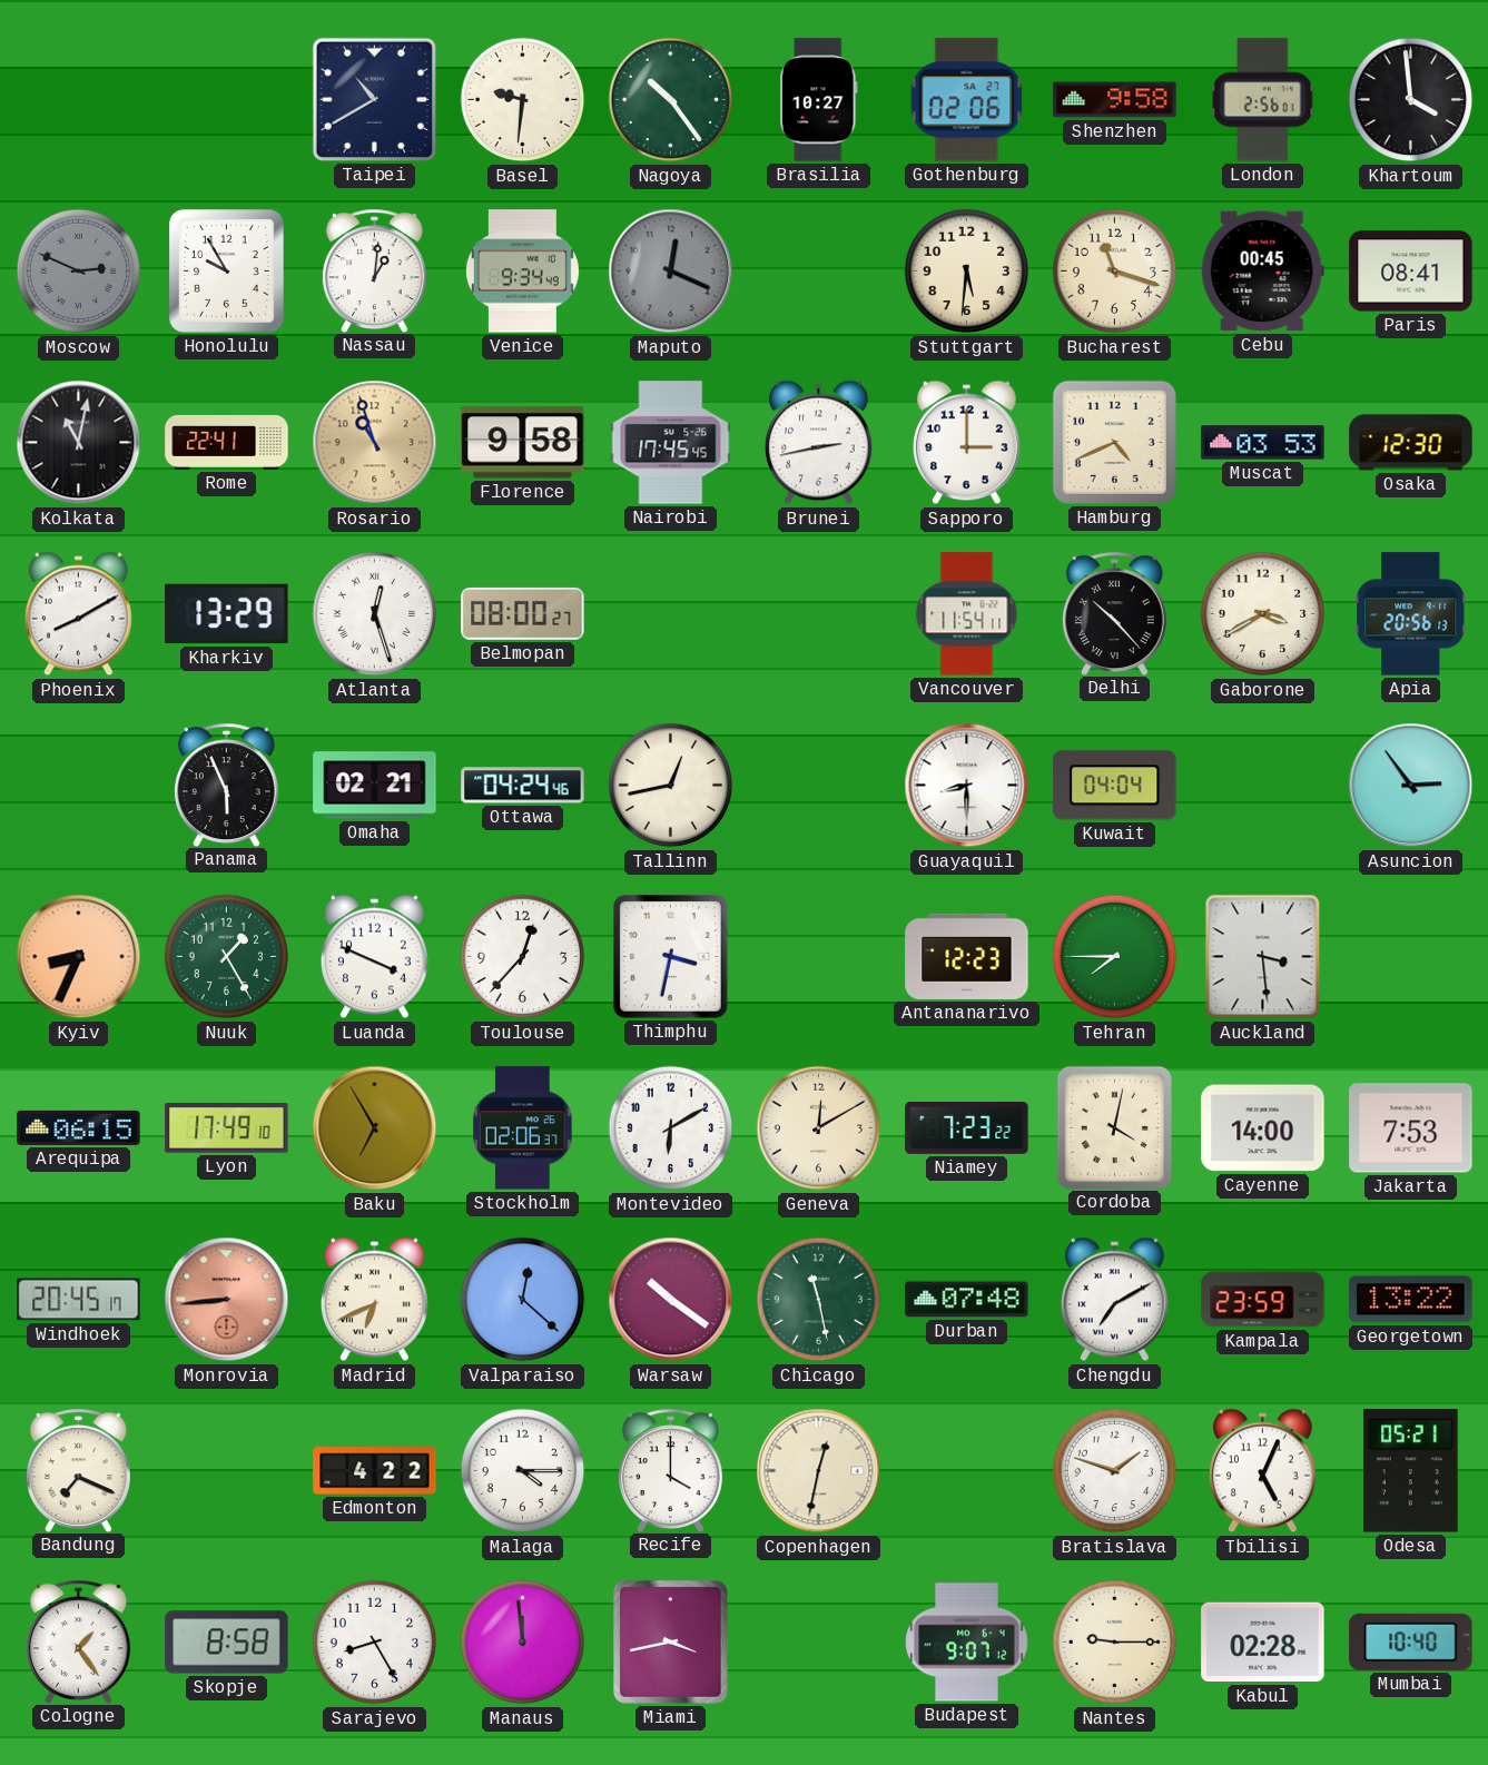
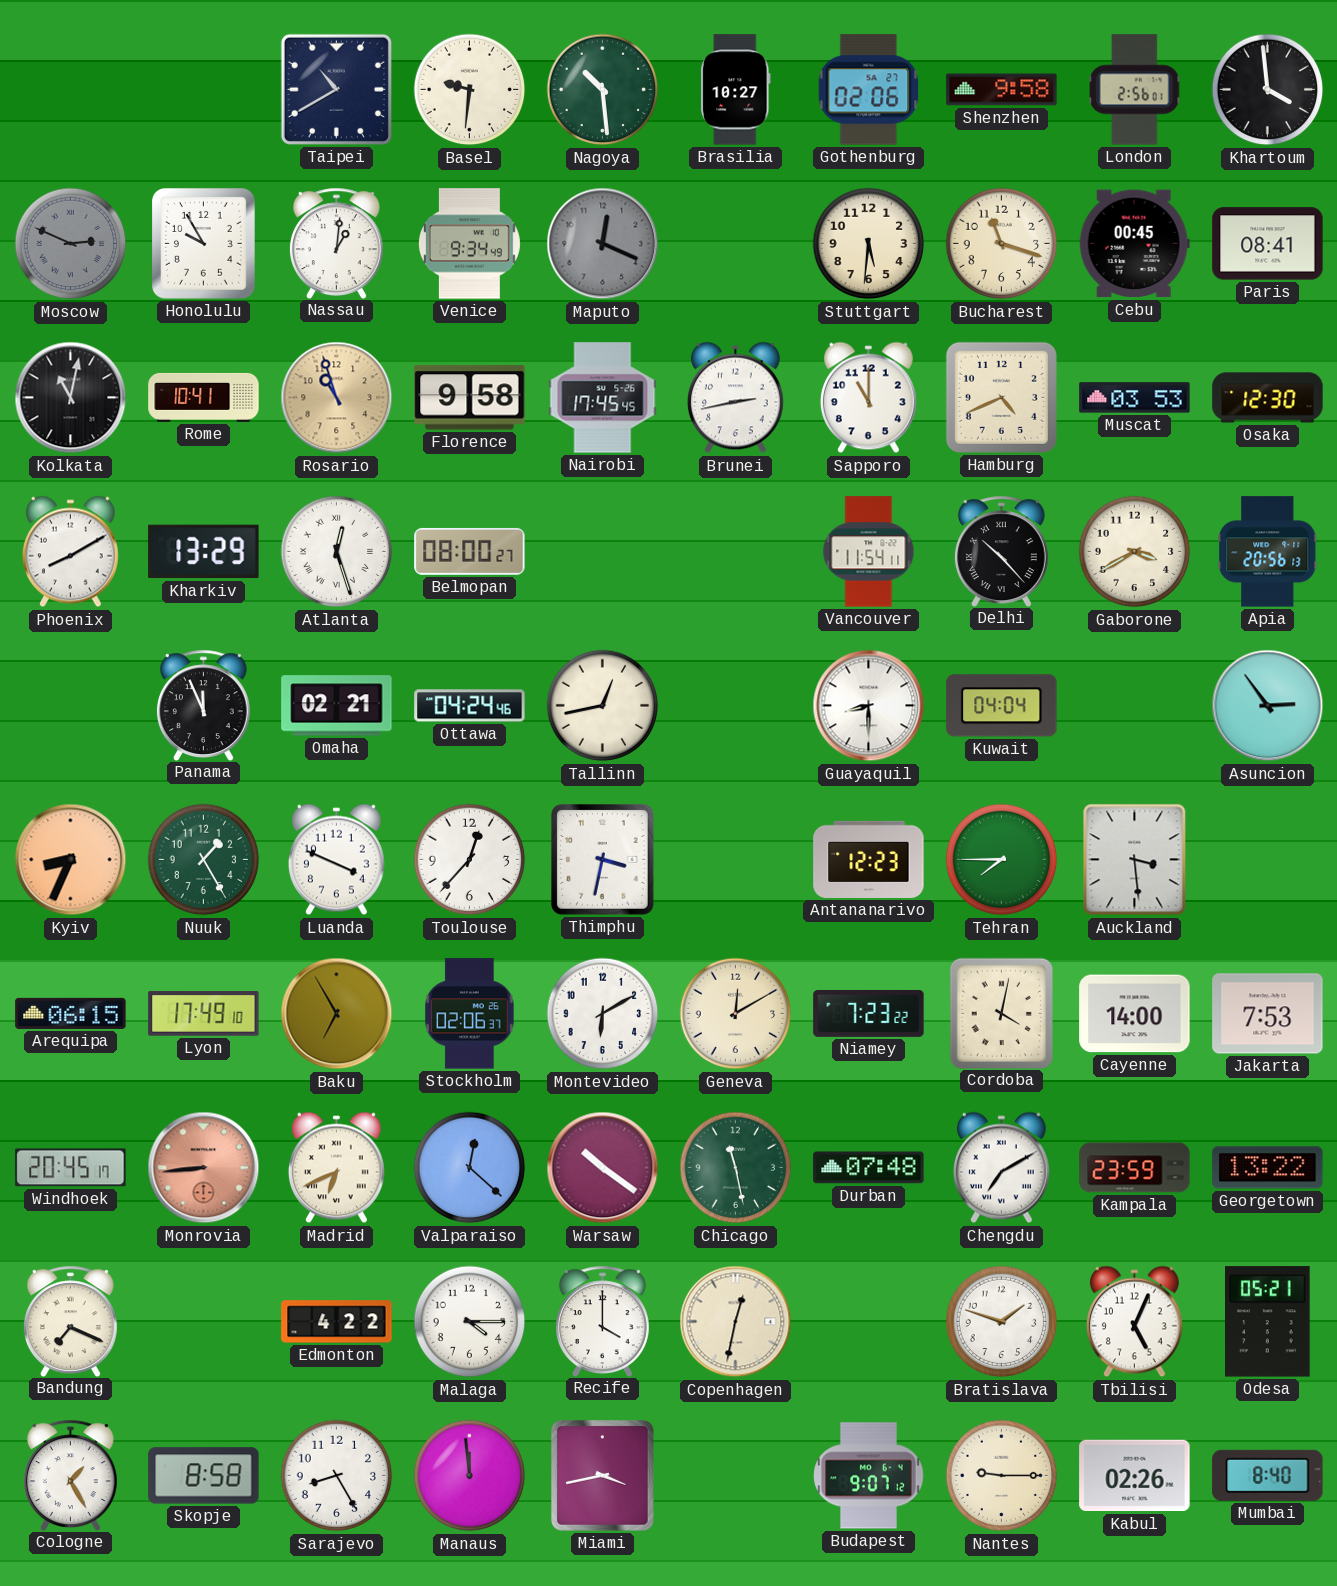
Nagoya: 10:24 -> 10:29
Rome: 22:41 -> 10:41
Sapporo: 3:00 -> 11:00
Panama: 5:56 -> 11:56
Cologne: 1:24 -> 1:25
Kabul: 02:28 -> 02:26
Mumbai: 10:40 -> 8:40
